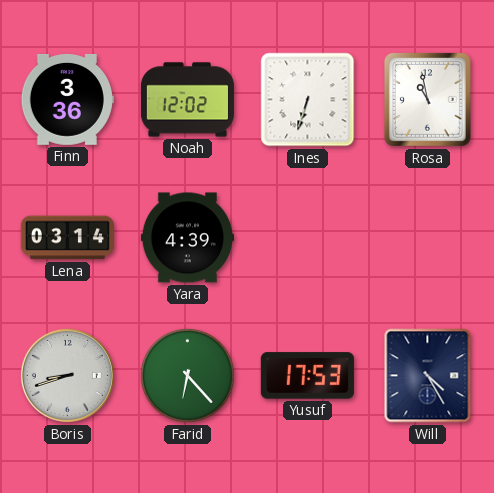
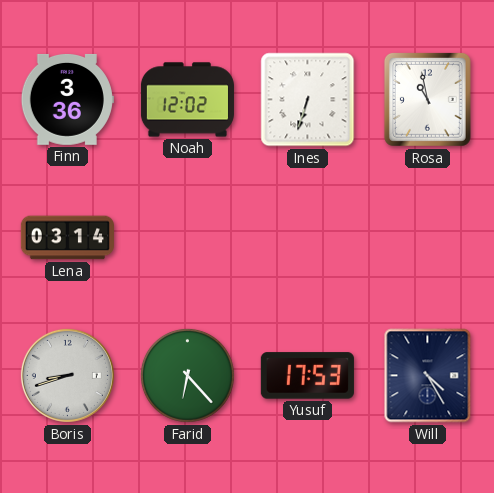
Yara: 4:39 -> none
